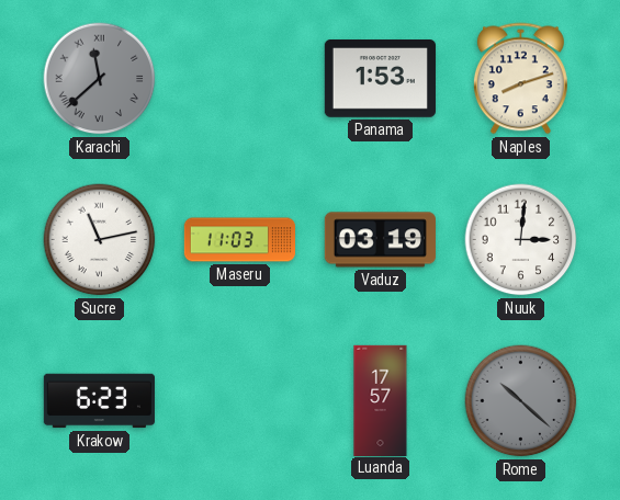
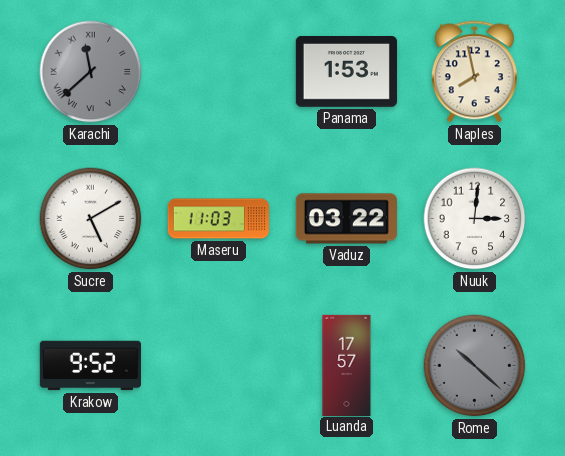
Naples: 8:12 -> 7:58
Sucre: 11:13 -> 5:10
Vaduz: 03:19 -> 03:22
Krakow: 6:23 -> 9:52
